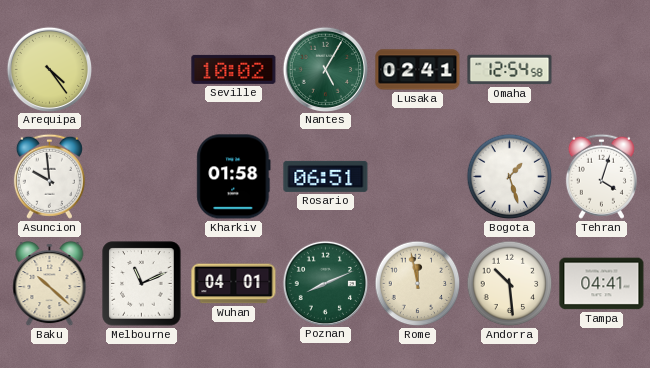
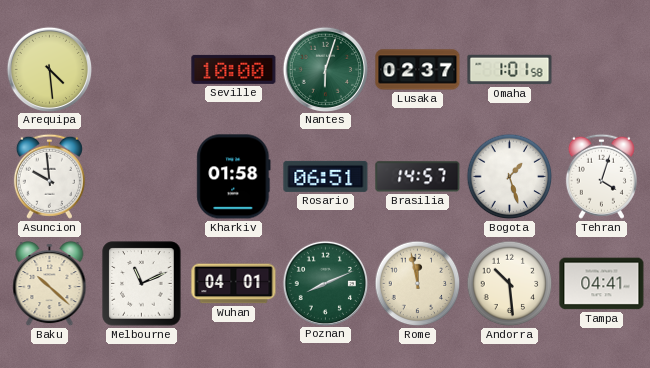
Arequipa: 4:24 -> 4:29
Seville: 10:02 -> 10:00
Nantes: 5:05 -> 6:03
Lusaka: 02:41 -> 02:37
Omaha: 12:54 -> 1:01
Brasilia: none -> 14:57
